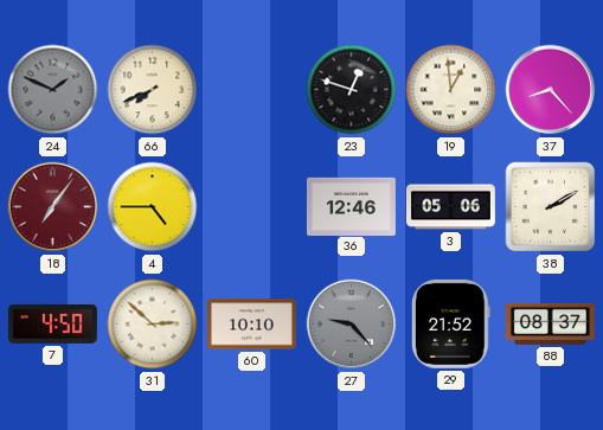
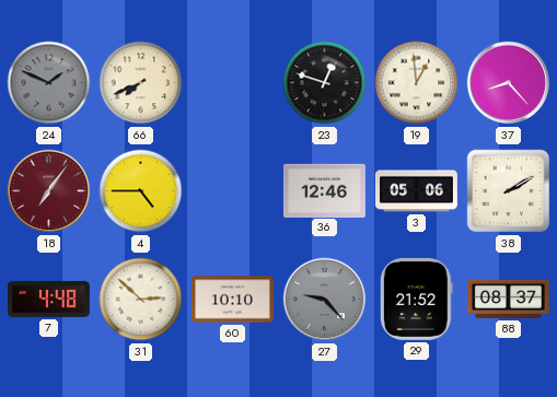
7: 4:50 -> 4:48
